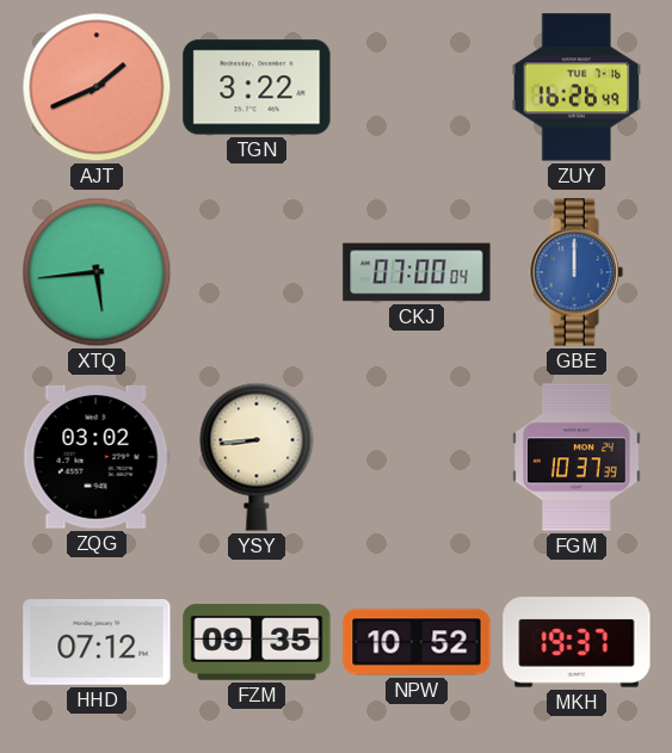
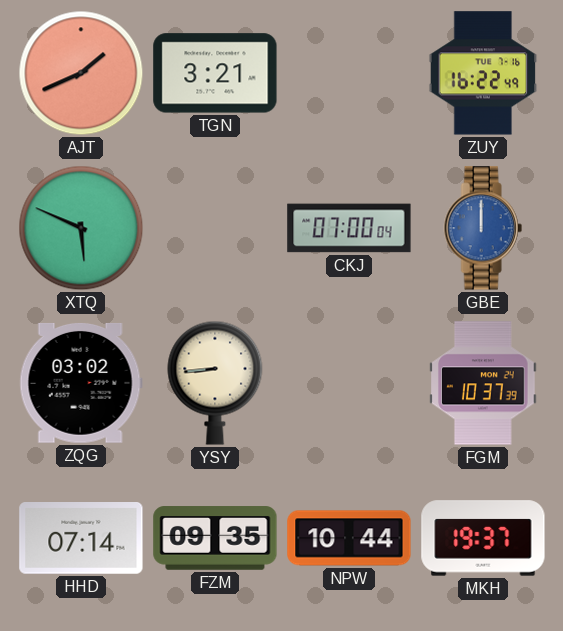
TGN: 3:22 -> 3:21
ZUY: 16:26 -> 16:22
XTQ: 5:44 -> 5:49
HHD: 07:12 -> 07:14
NPW: 10:52 -> 10:44
